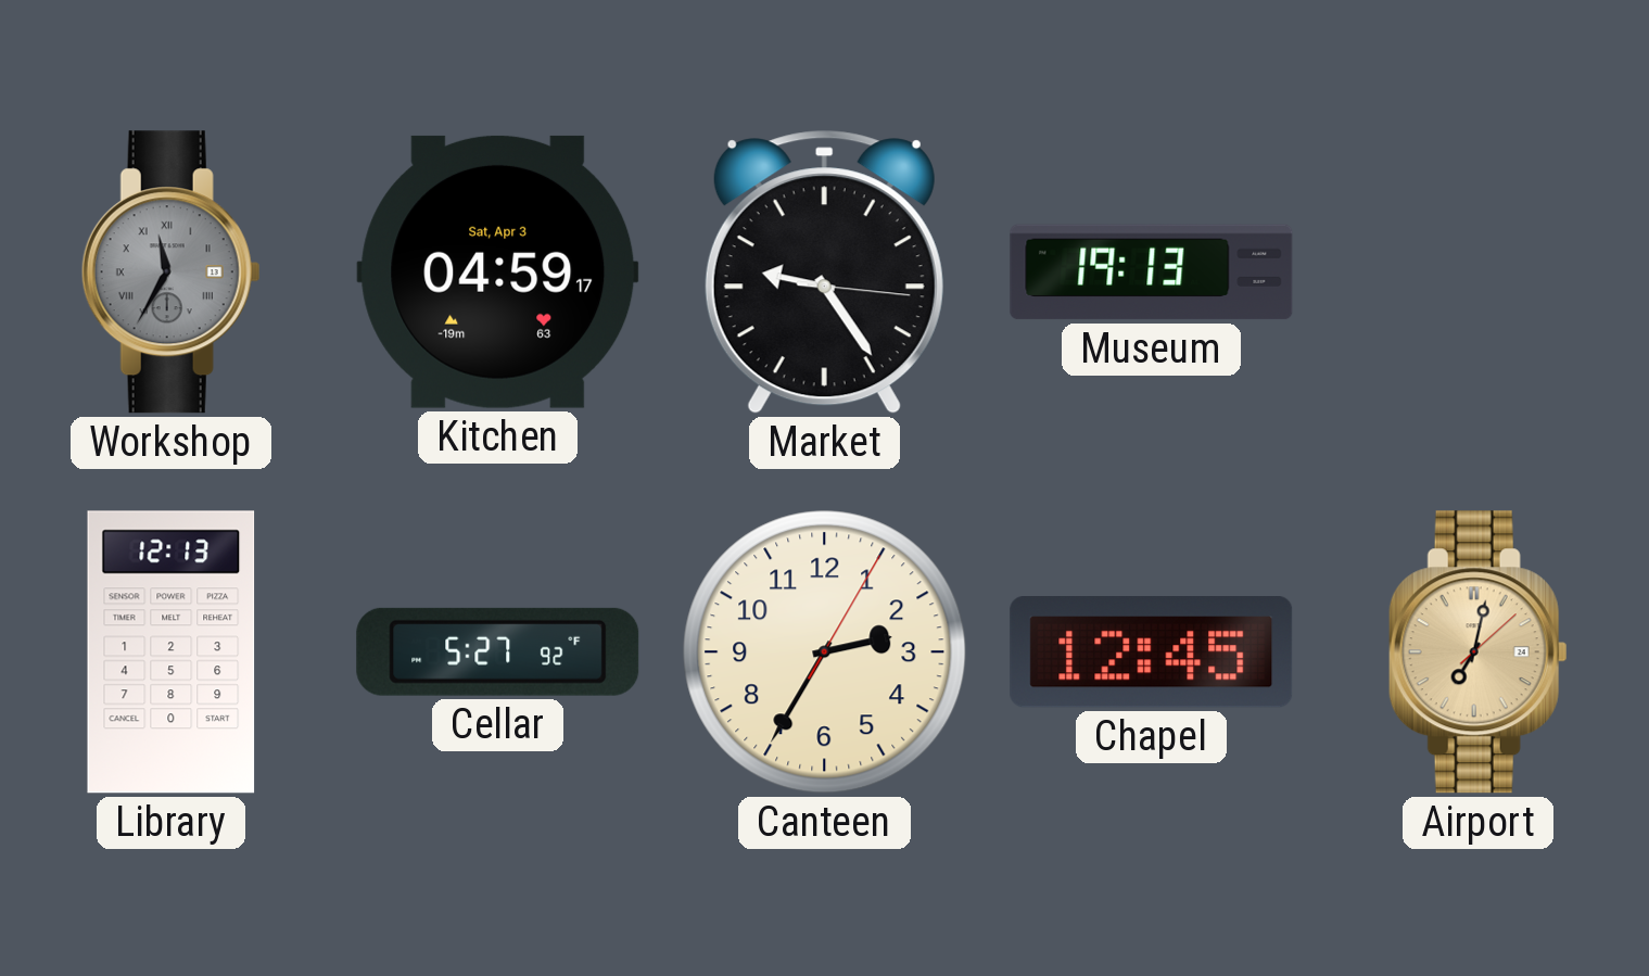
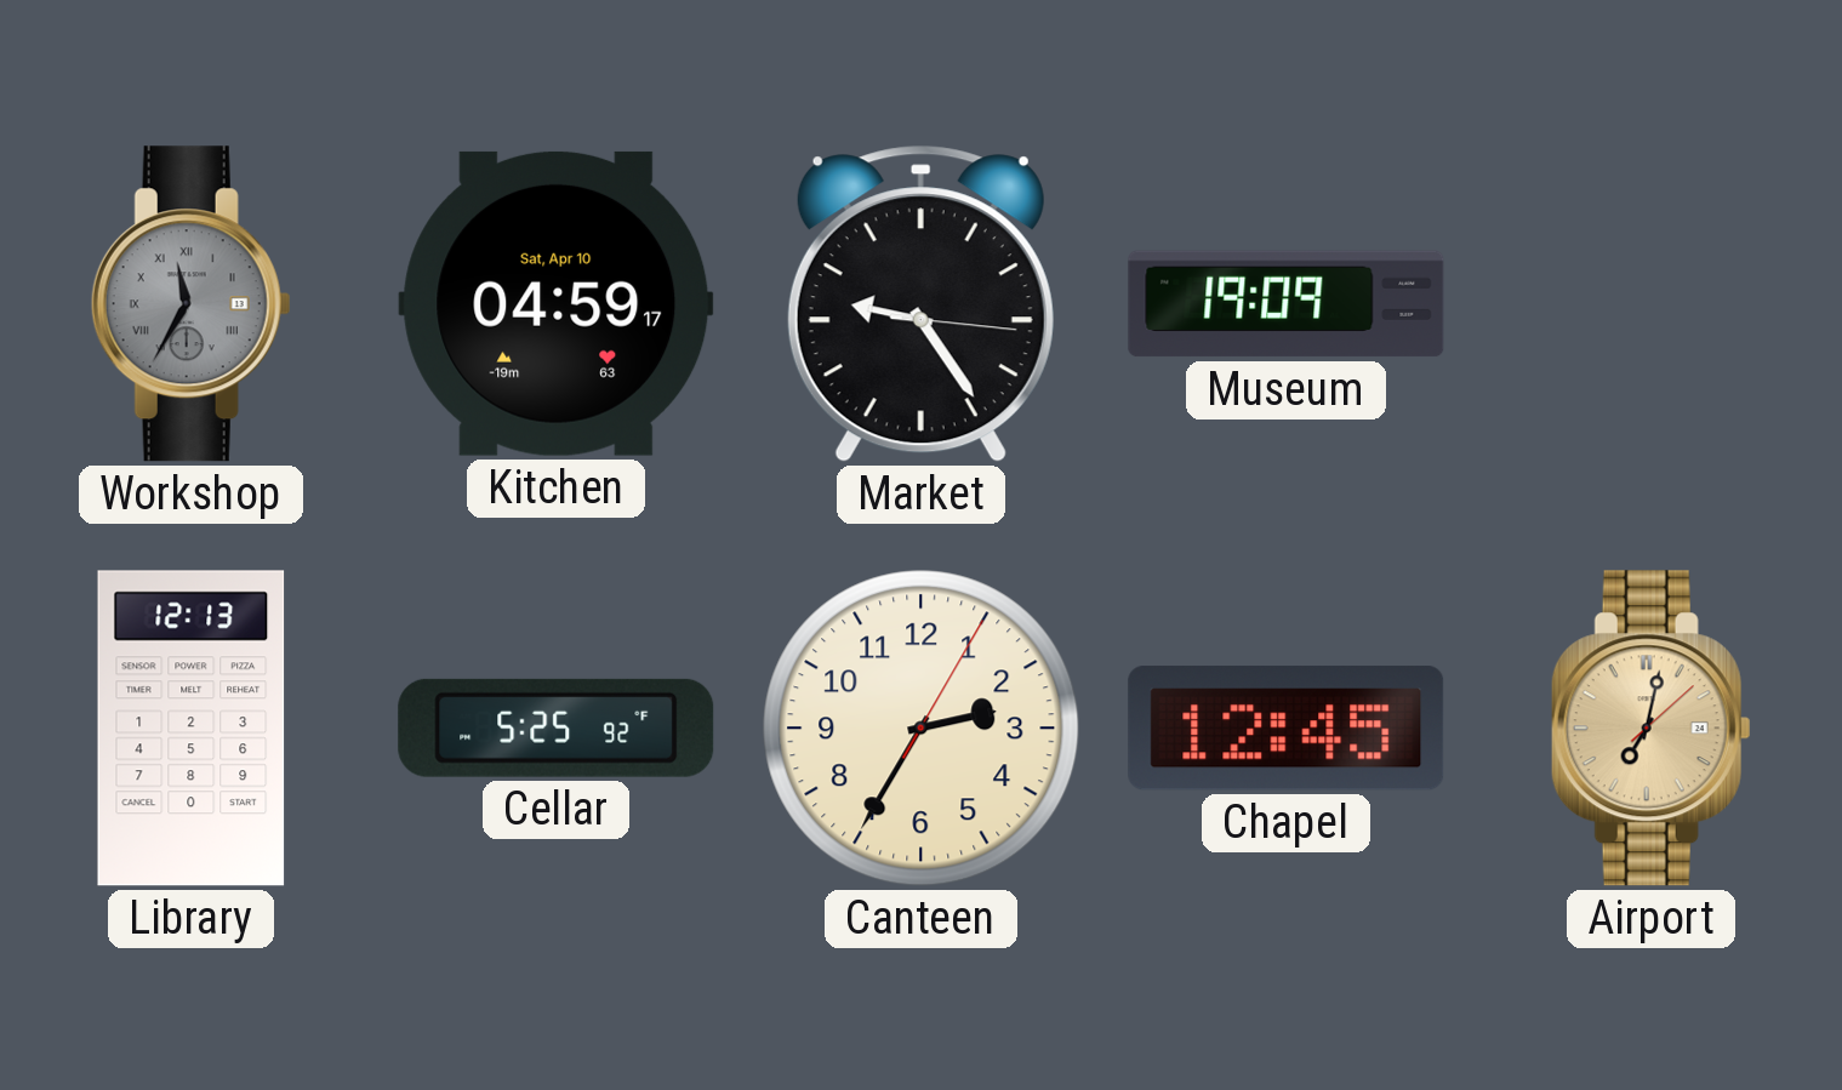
Kitchen date: Sat, Apr 3 -> Sat, Apr 10
Museum: 19:13 -> 19:09
Cellar: 5:27 -> 5:25
